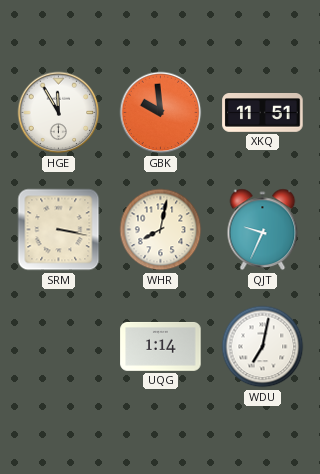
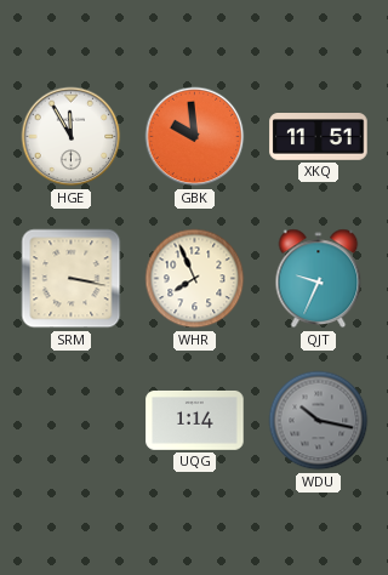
WHR: 8:02 -> 7:56
WDU: 7:02 -> 10:17
WDU dial: white -> grey
